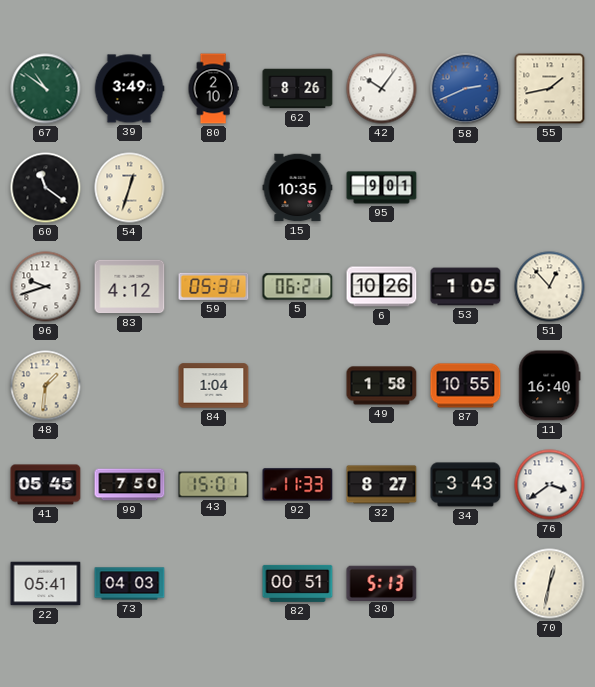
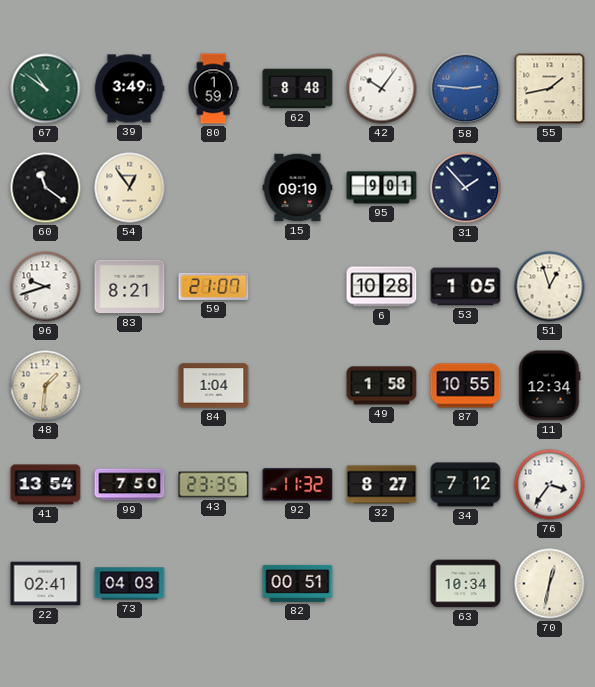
80: 2:10 -> 1:59
62: 8:26 -> 8:48
58: 2:41 -> 2:46
54: 12:33 -> 12:54
15: 10:35 -> 09:19
31: none -> 1:53
83: 4:12 -> 8:21
59: 05:31 -> 21:07
5: 06:21 -> none
6: 10:26 -> 10:28
51: 12:53 -> 12:57
11: 16:40 -> 12:34
41: 05:45 -> 13:54
43: 15:01 -> 23:35
92: 11:33 -> 11:32
34: 3:43 -> 7:12
76: 3:39 -> 3:36
22: 05:41 -> 02:41
30: 5:13 -> none
63: none -> 10:34
